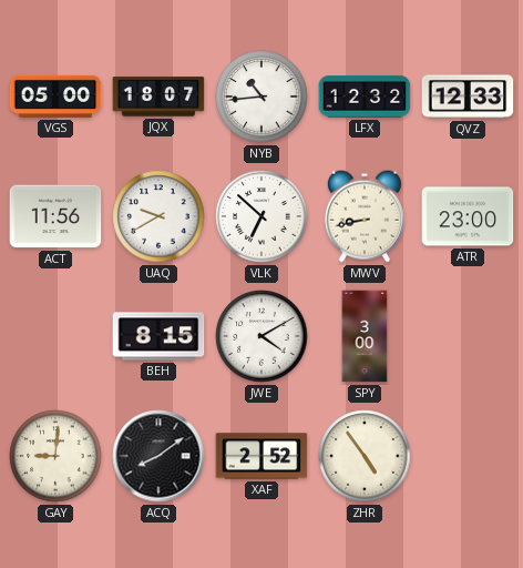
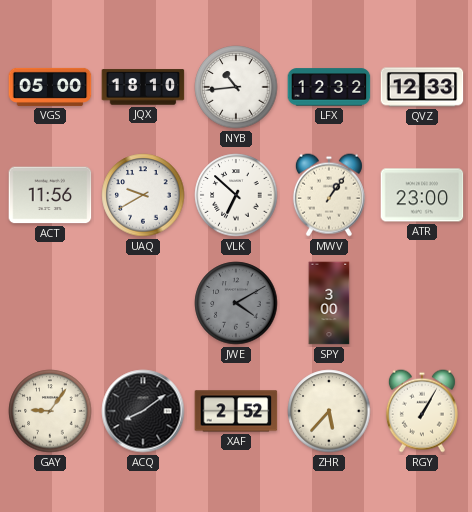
JQX: 18:07 -> 18:10
MWV: 8:43 -> 1:06
BEH: 8:15 -> none
JWE dial: white -> grey
GAY: 9:01 -> 9:06
ZHR: 4:54 -> 5:37
RGY: none -> 1:05
